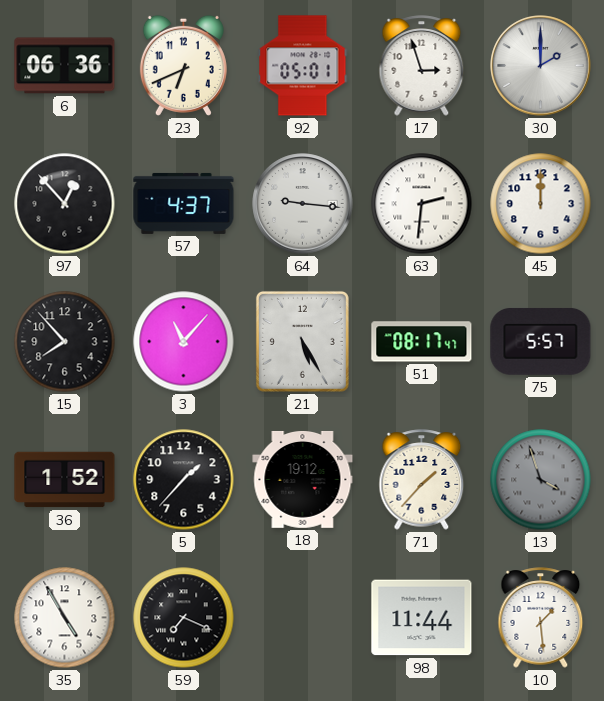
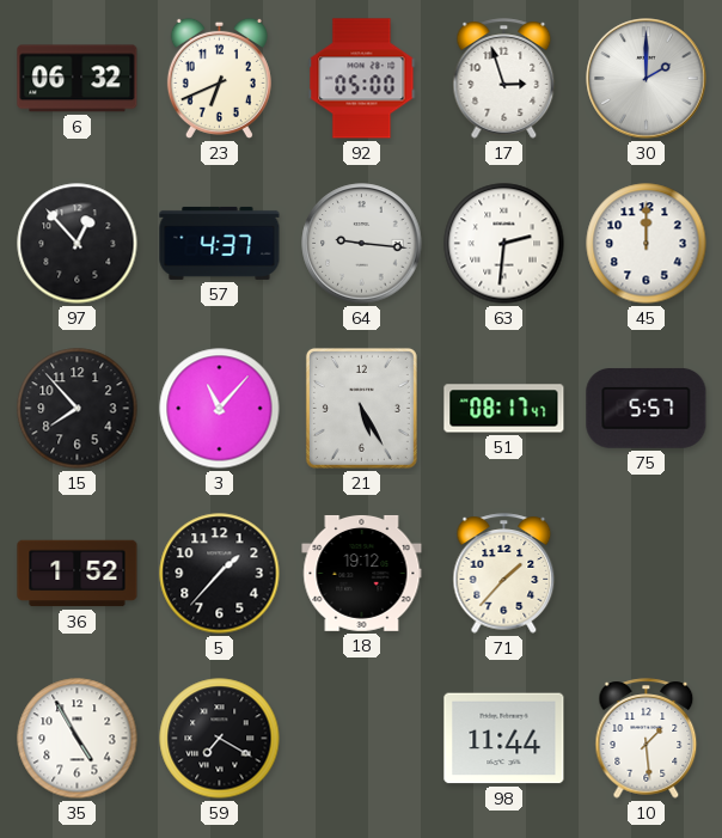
6: 06:36 -> 06:32
92: 05:01 -> 05:00
13: 3:57 -> none
59: 7:19 -> 7:20
